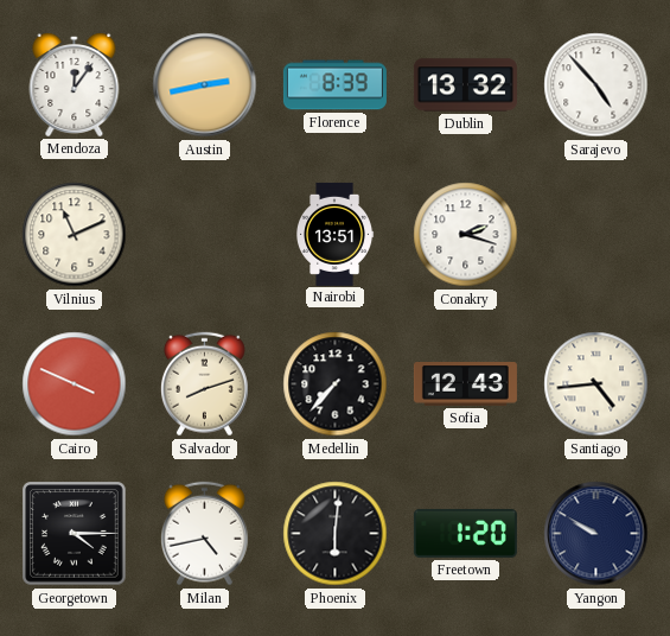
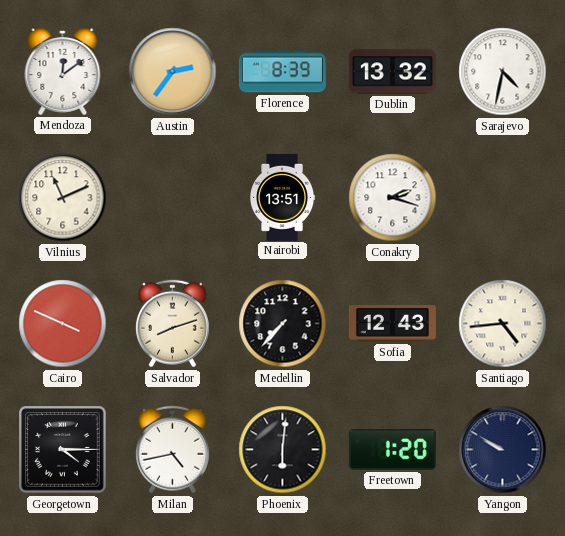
Mendoza: 12:06 -> 12:09
Austin: 2:43 -> 2:36
Sarajevo: 4:53 -> 4:32
